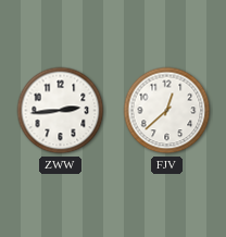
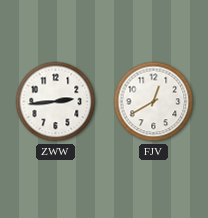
FJV: 12:38 -> 12:40
